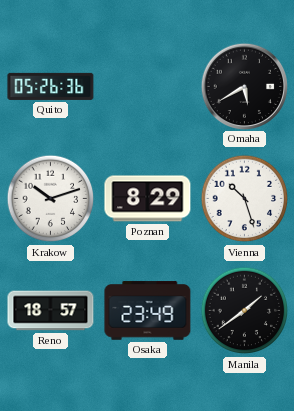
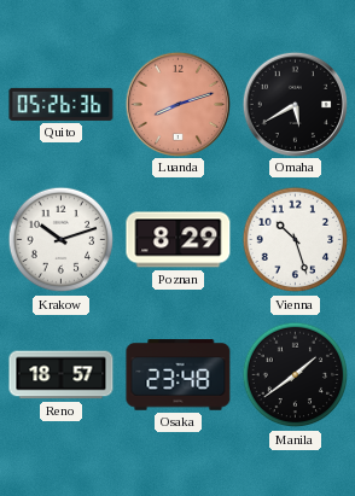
Luanda: none -> 8:12
Osaka: 23:49 -> 23:48
